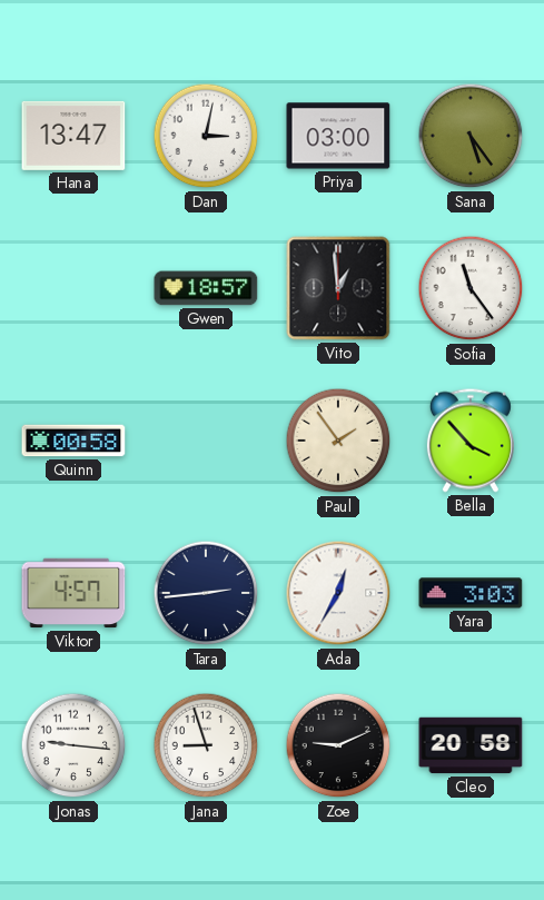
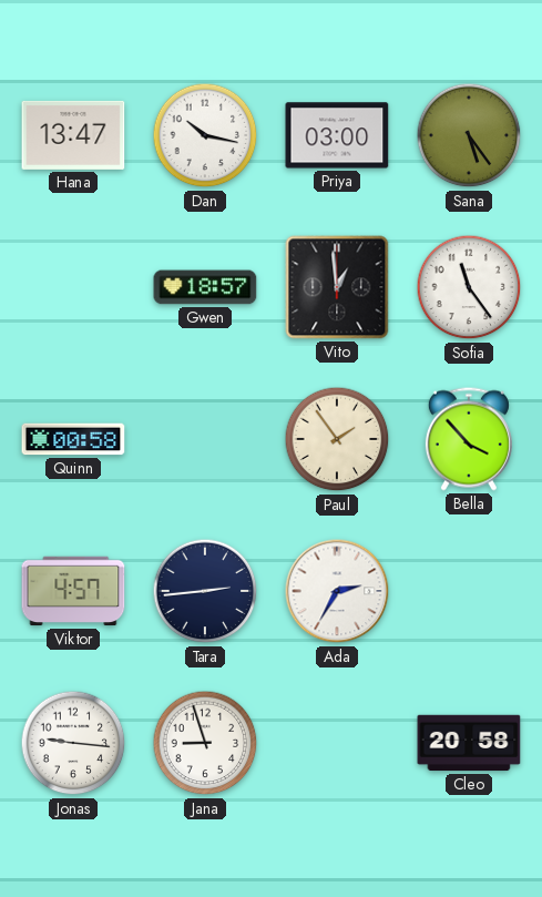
Dan: 3:02 -> 10:17
Ada: 12:35 -> 2:35
Yara: 3:03 -> none
Zoe: 9:11 -> none
